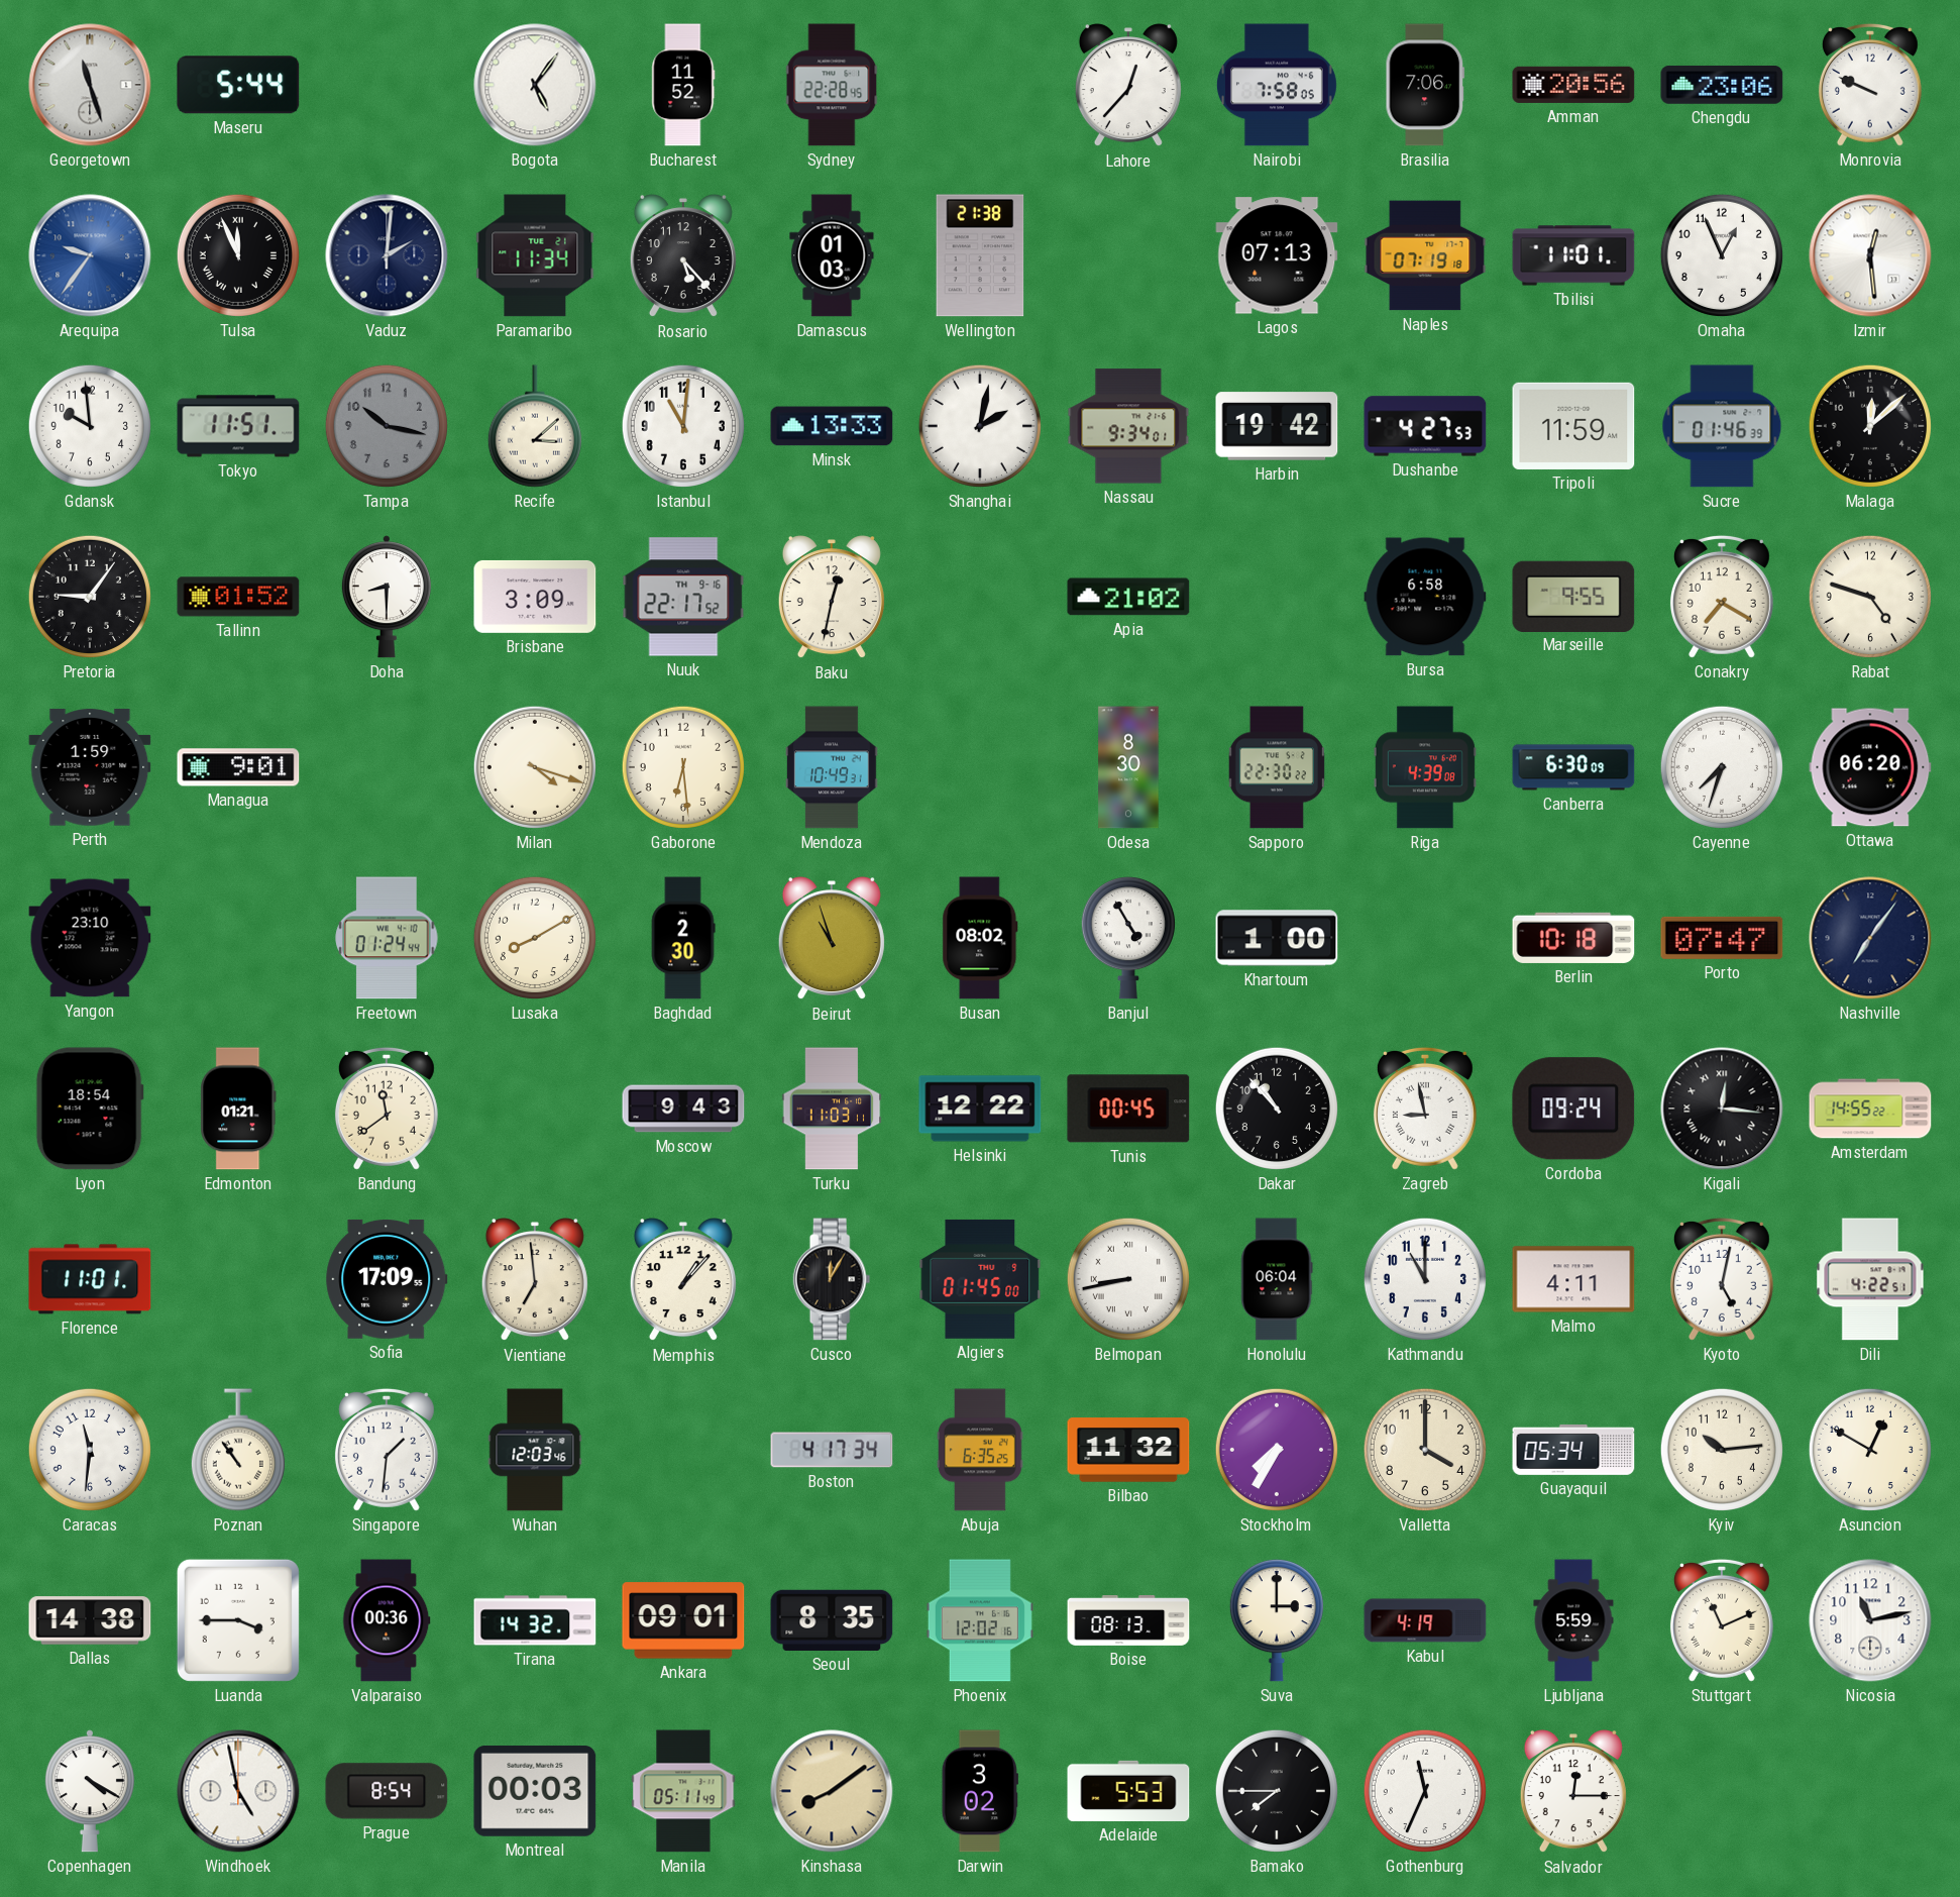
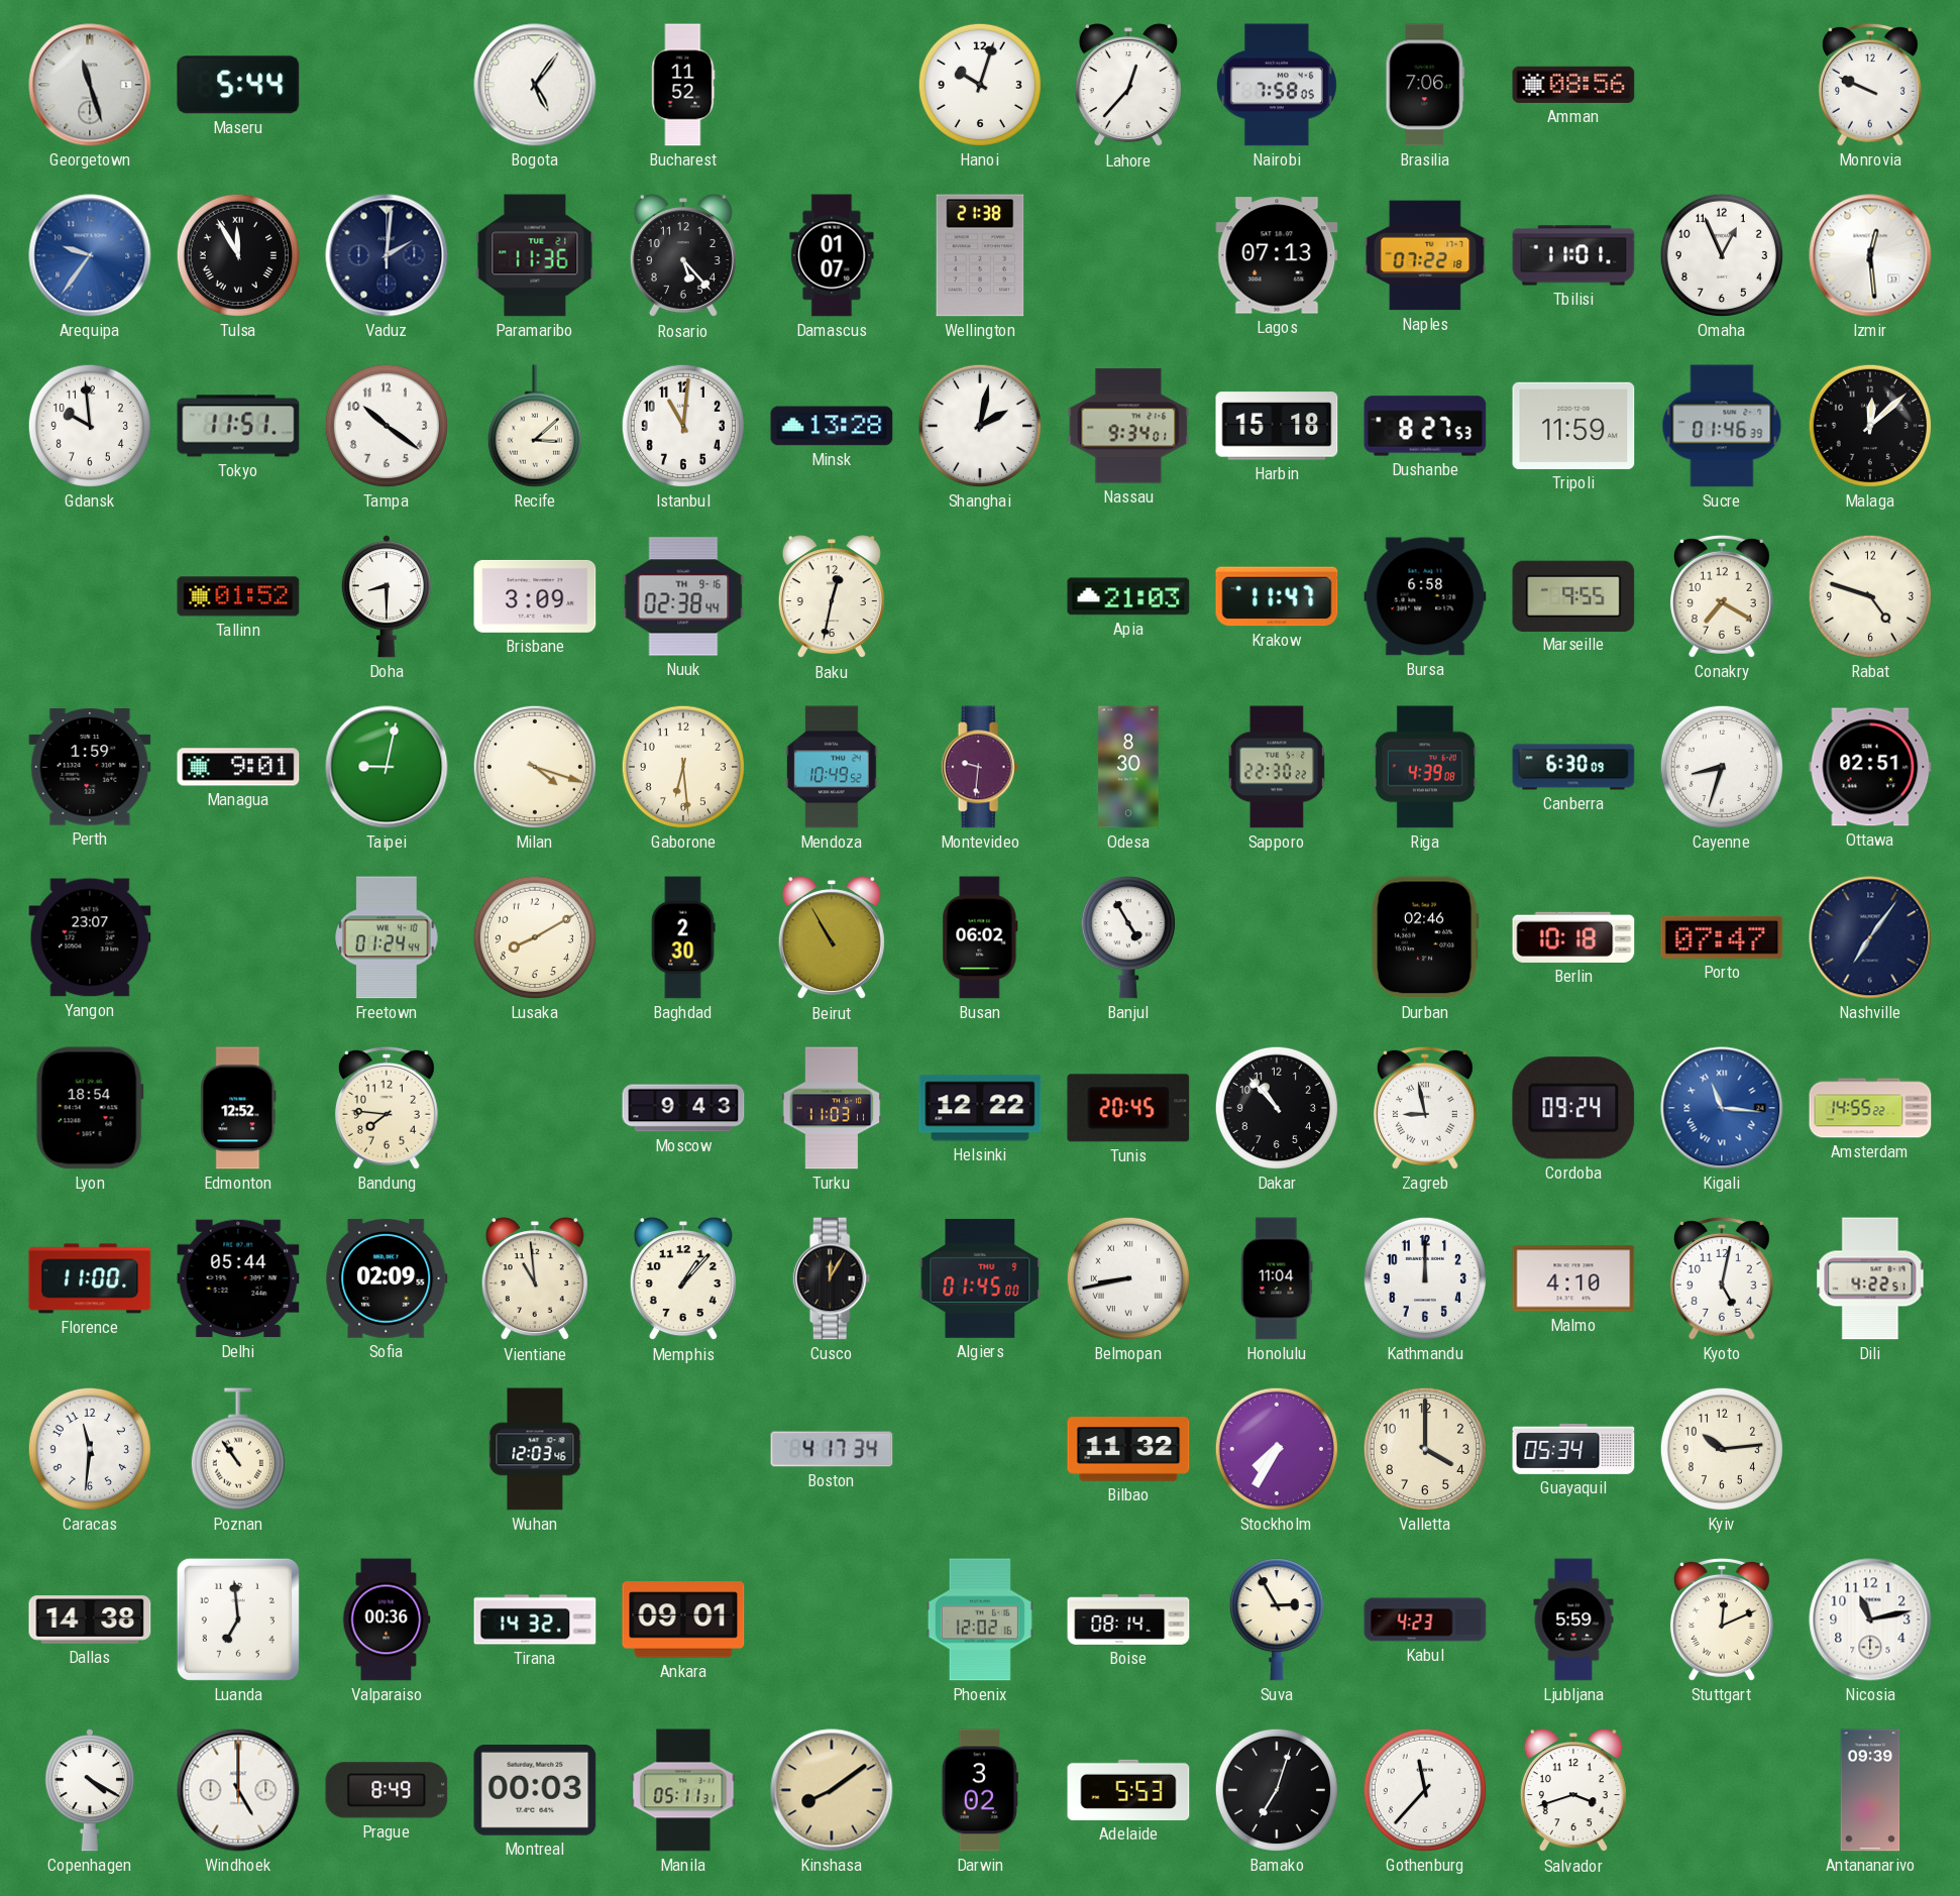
Sydney: 22:28 -> none
Hanoi: none -> 10:03
Amman: 20:56 -> 08:56
Chengdu: 23:06 -> none
Tulsa: 11:56 -> 11:55
Paramaribo: 11:34 -> 11:36
Damascus: 01:03 -> 01:07
Naples: 07:19 -> 07:22
Tampa: 10:17 -> 10:21
Tampa dial: grey -> white
Minsk: 13:33 -> 13:28
Harbin: 19:42 -> 15:18
Dushanbe: 4:27 -> 8:27
Pretoria: 9:06 -> none
Nuuk: 22:17 -> 02:38
Apia: 21:02 -> 21:03
Krakow: none -> 11:47
Taipei: none -> 9:02
Mendoza: 10:49:31 -> 10:49:52
Montevideo: none -> 9:31
Cayenne: 7:33 -> 8:33
Ottawa: 06:20 -> 02:51
Yangon: 23:10 -> 23:07
Beirut: 10:57 -> 10:55
Busan: 08:02 -> 06:02
Khartoum: 1:00 -> none
Durban: none -> 02:46
Edmonton: 01:21 -> 12:52
Bandung: 11:39 -> 7:46
Tunis: 00:45 -> 20:45
Kigali: 12:16 -> 11:16
Kigali dial: black -> blue
Florence: 11:01 -> 11:00
Delhi: none -> 05:44
Sofia: 17:09 -> 02:09
Vientiane: 6:59 -> 10:59
Honolulu: 06:04 -> 11:04
Kathmandu: 11:00 -> 12:00
Malmo: 4:11 -> 4:10
Singapore: 1:31 -> none
Abuja: 6:35 -> none
Asuncion: 12:50 -> none
Luanda: 3:45 -> 6:59
Seoul: 8:35 -> none
Boise: 08:13 -> 08:14
Suva: 3:00 -> 2:55
Kabul: 4:19 -> 4:23
Stuttgart: 11:11 -> 12:11
Windhoek: 4:58 -> 5:00
Prague: 8:54 -> 8:49
Manila: 05:11:49 -> 05:11:31
Bamako: 7:45 -> 7:03
Gothenburg: 11:34 -> 11:37
Salvador: 12:15 -> 3:42
Antananarivo: none -> 09:39
